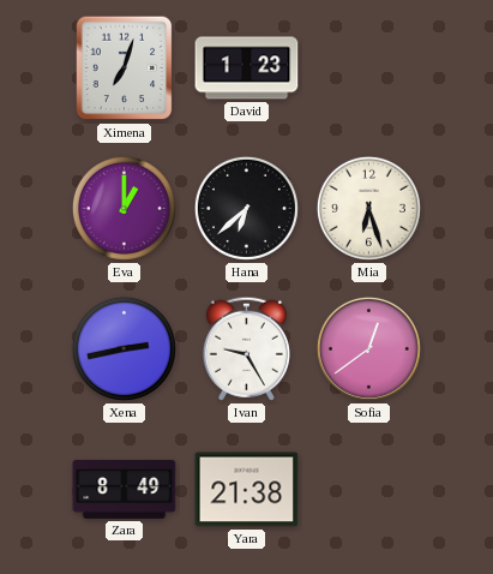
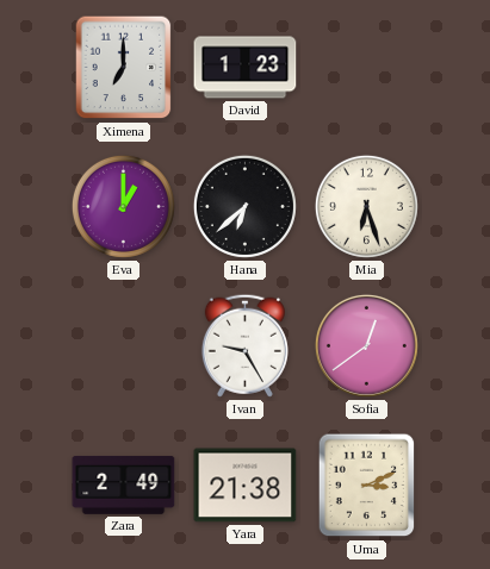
Ximena: 7:03 -> 7:00
Xena: 2:43 -> none
Zara: 8:49 -> 2:49
Uma: none -> 3:11
